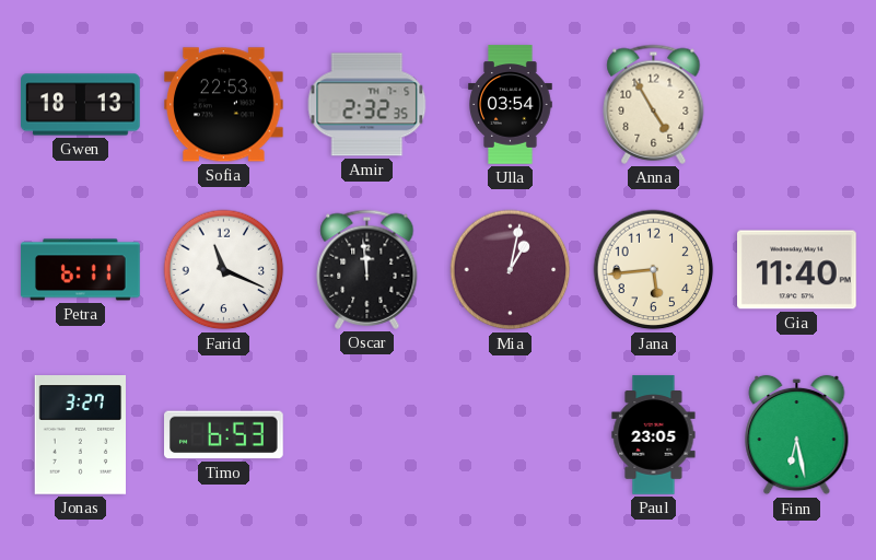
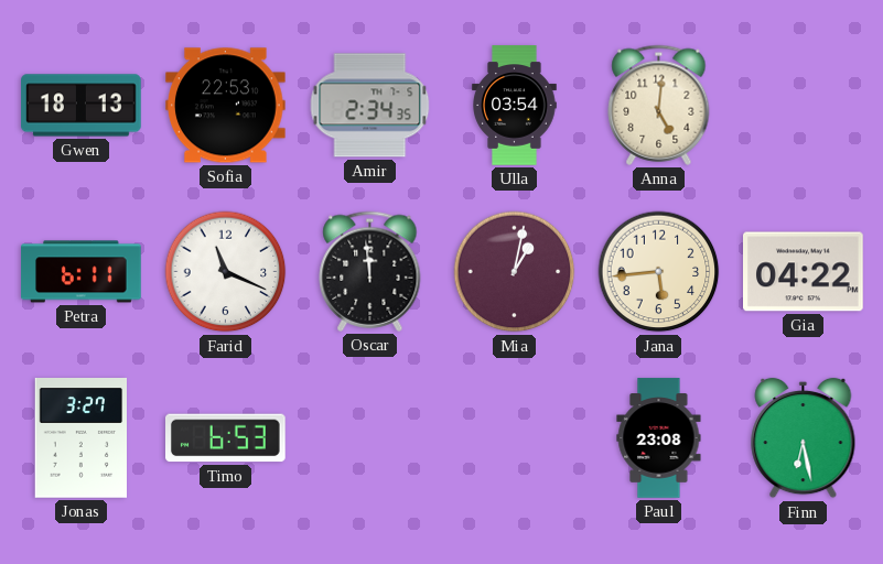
Amir: 2:32 -> 2:34
Anna: 4:55 -> 5:01
Gia: 11:40 -> 04:22
Paul: 23:05 -> 23:08
